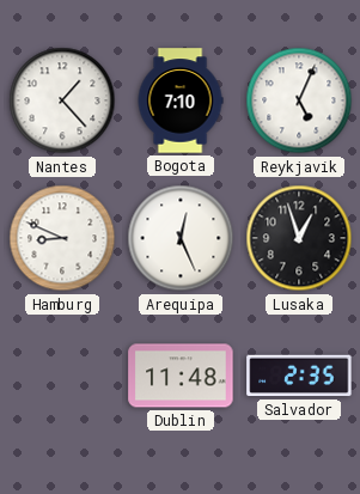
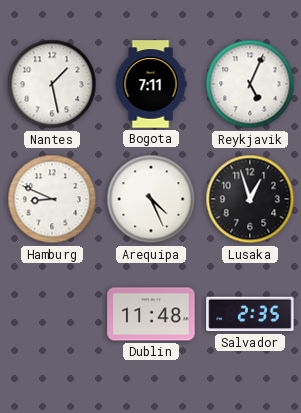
Nantes: 1:23 -> 1:28
Bogota: 7:10 -> 7:11
Arequipa: 12:26 -> 4:26
